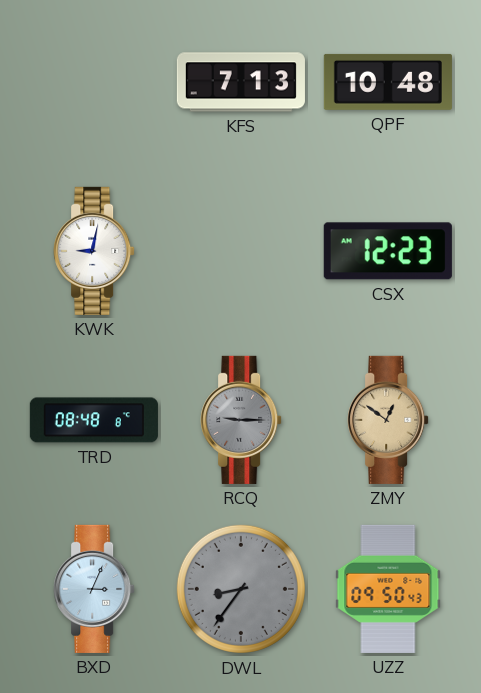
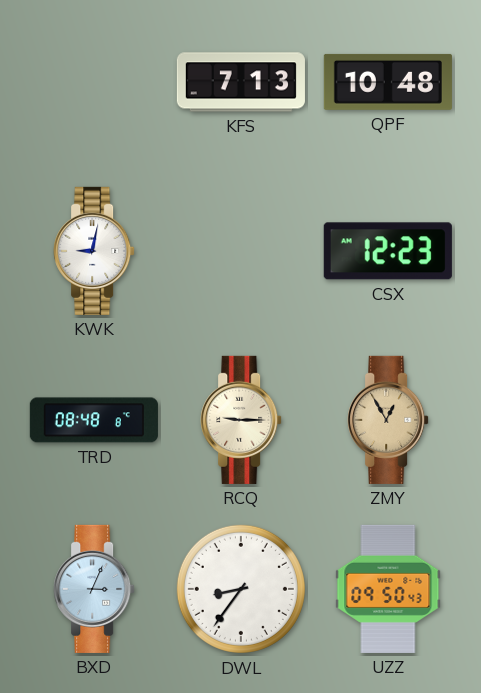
RCQ dial: grey -> cream
ZMY: 12:51 -> 12:55
DWL dial: grey -> white
